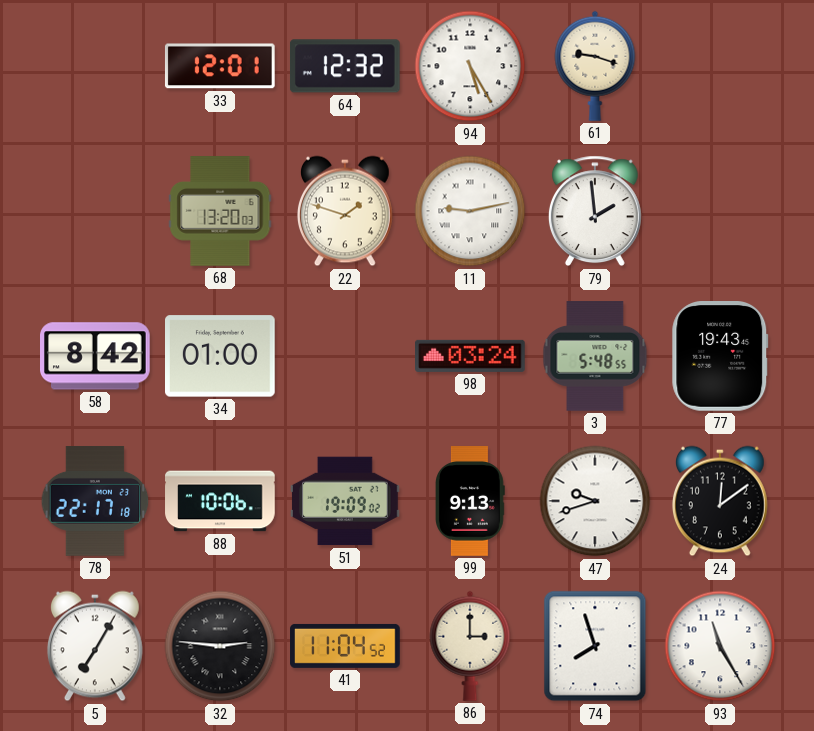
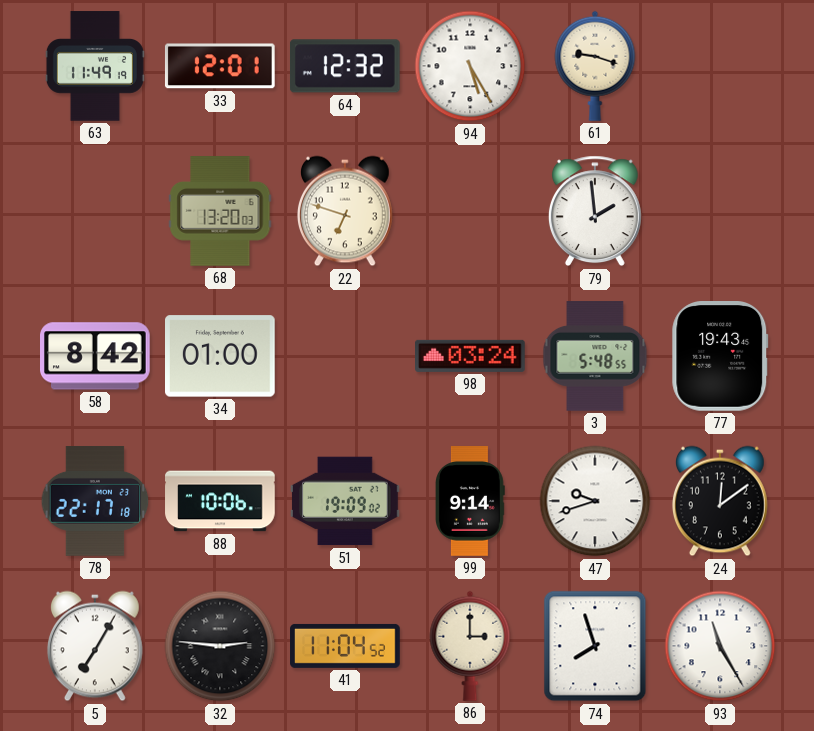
63: none -> 11:49
22: 1:48 -> 6:48
11: 9:13 -> none
99: 9:13 -> 9:14
